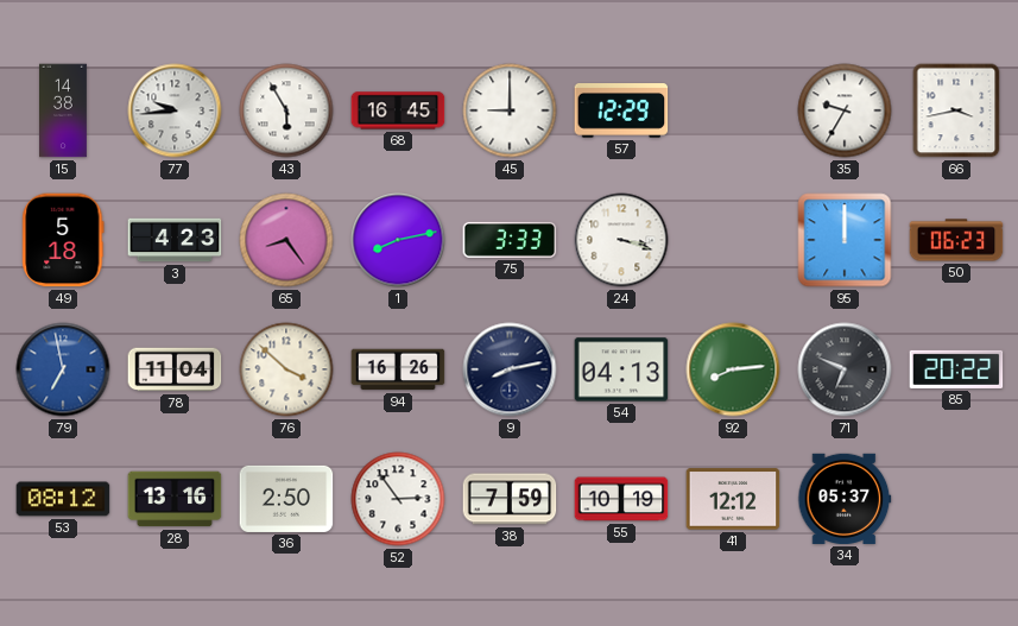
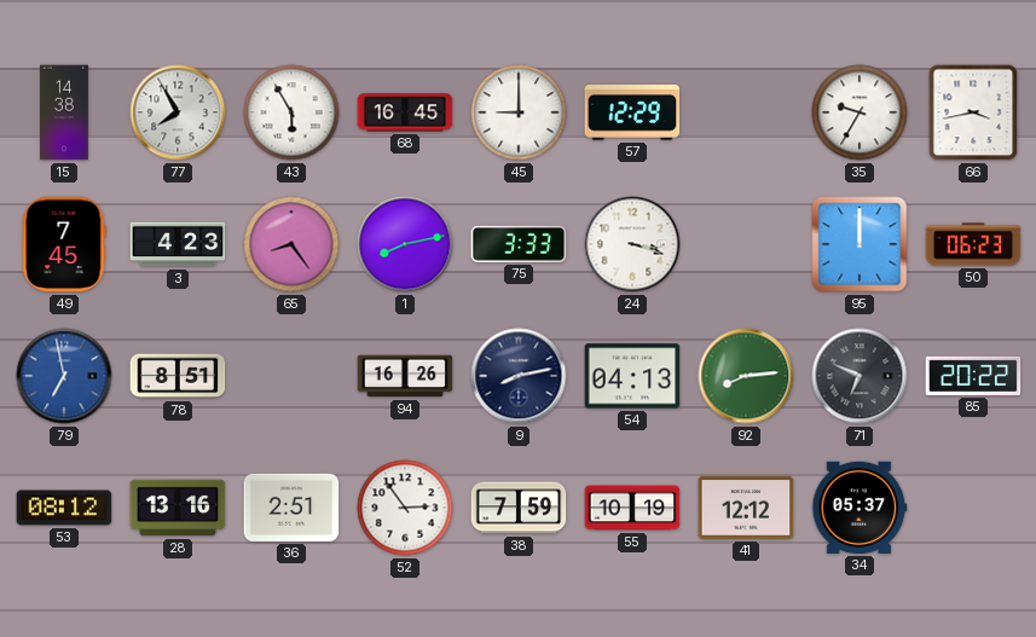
77: 9:44 -> 7:55
49: 5:18 -> 7:45
78: 11:04 -> 8:51
76: 3:52 -> none
36: 2:50 -> 2:51
